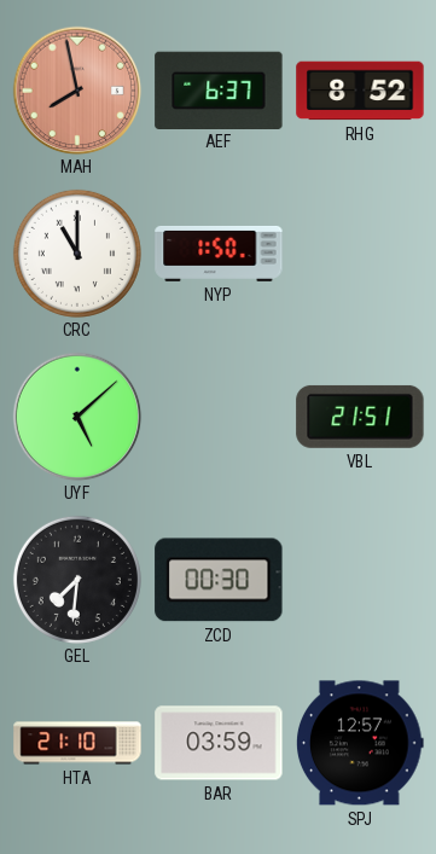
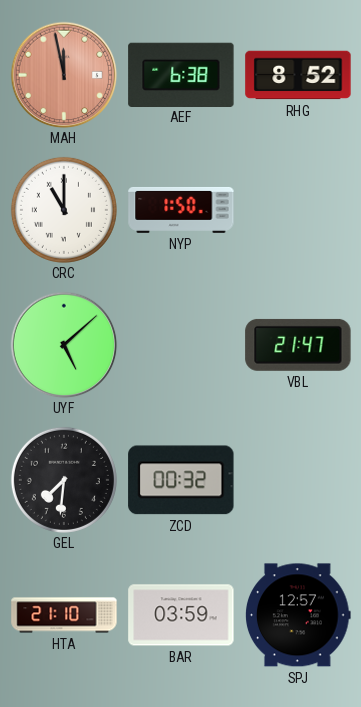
MAH: 7:58 -> 11:58
AEF: 6:37 -> 6:38
VBL: 21:51 -> 21:47
ZCD: 00:30 -> 00:32
